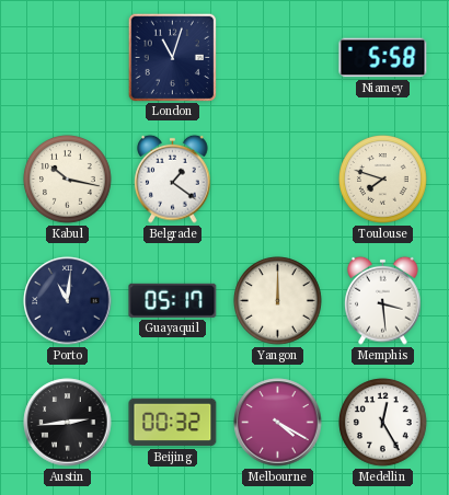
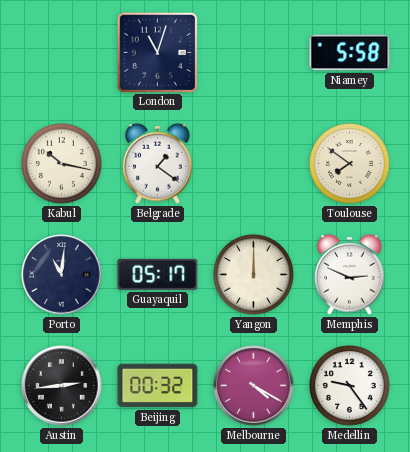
Toulouse: 7:48 -> 7:51
Memphis: 3:29 -> 2:49
Medellin: 12:25 -> 9:24
